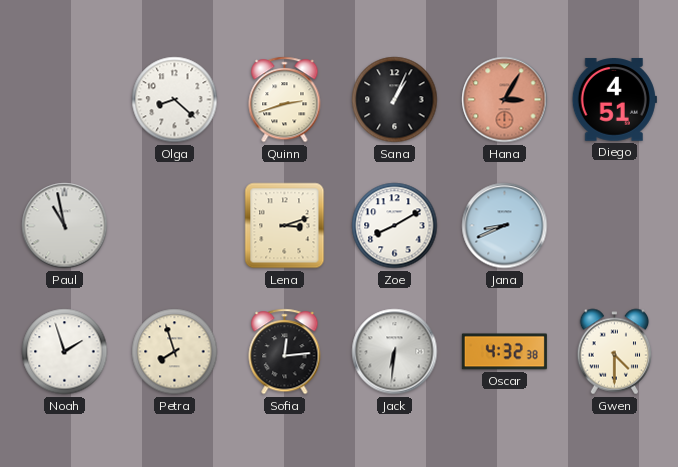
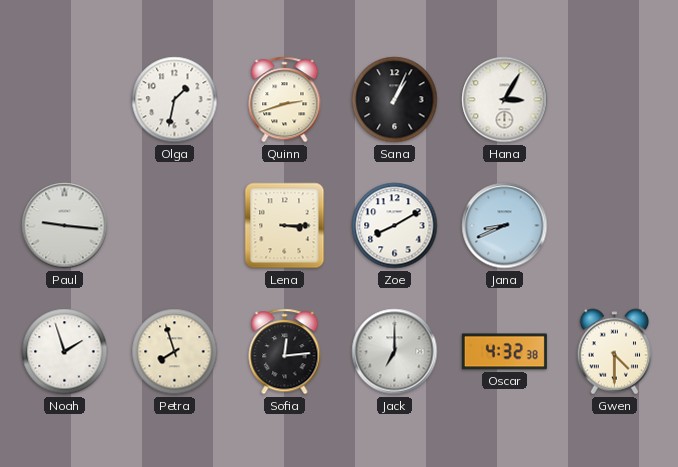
Olga: 8:22 -> 1:32
Hana dial: salmon -> white
Diego: 4:51 -> none
Paul: 10:58 -> 9:16
Lena: 3:12 -> 3:15
Jack: 6:31 -> 7:00
